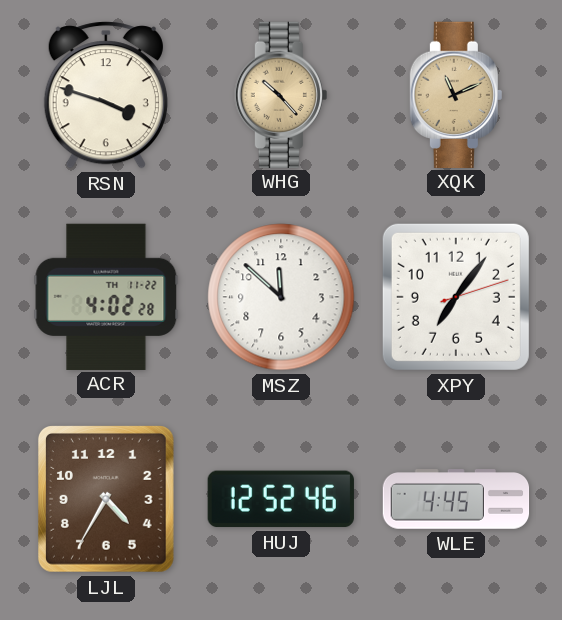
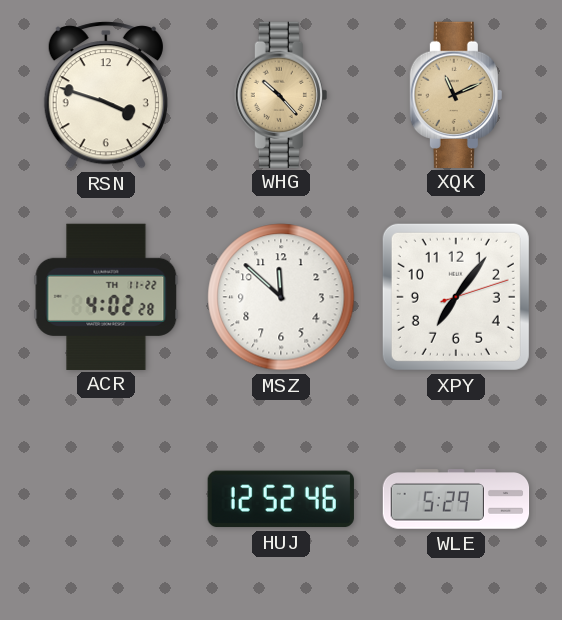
LJL: 4:35 -> none
WLE: 4:45 -> 5:29
